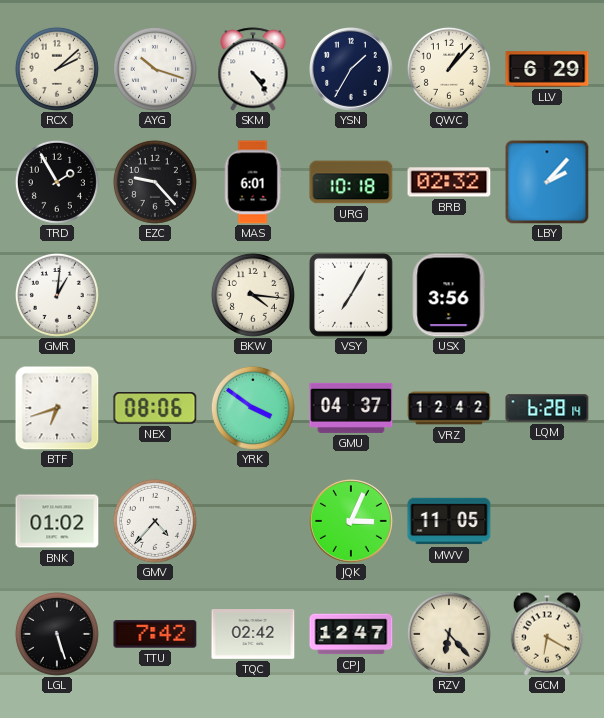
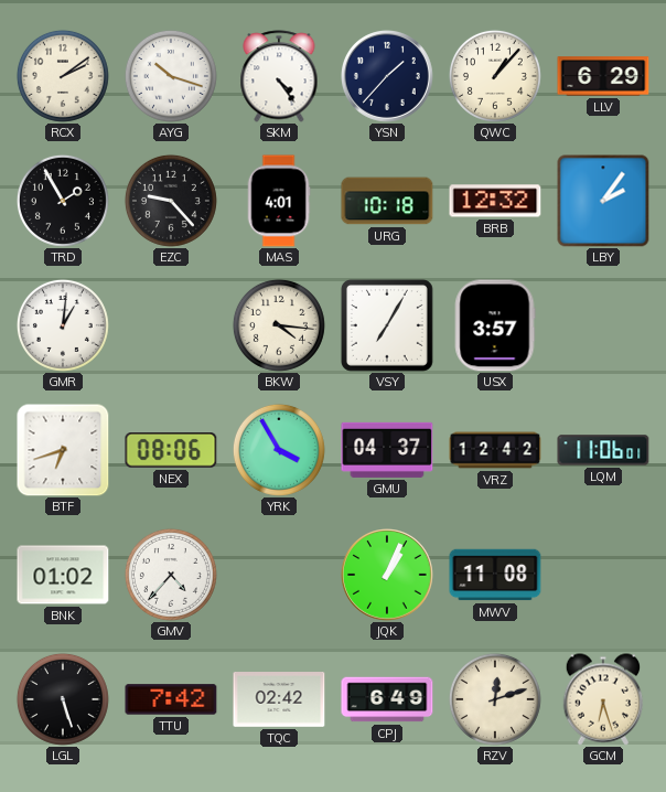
RCX: 2:08 -> 2:09
YSN: 1:35 -> 1:37
MAS: 6:01 -> 4:01
BRB: 02:32 -> 12:32
LBY: 2:07 -> 2:06
USX: 3:56 -> 3:57
YRK: 3:51 -> 3:55
LQM: 6:28 -> 11:06
JQK: 3:04 -> 1:04
MWV: 11:05 -> 11:08
CPJ: 12:47 -> 6:49
RZV: 6:23 -> 12:12
GCM: 6:20 -> 6:27
